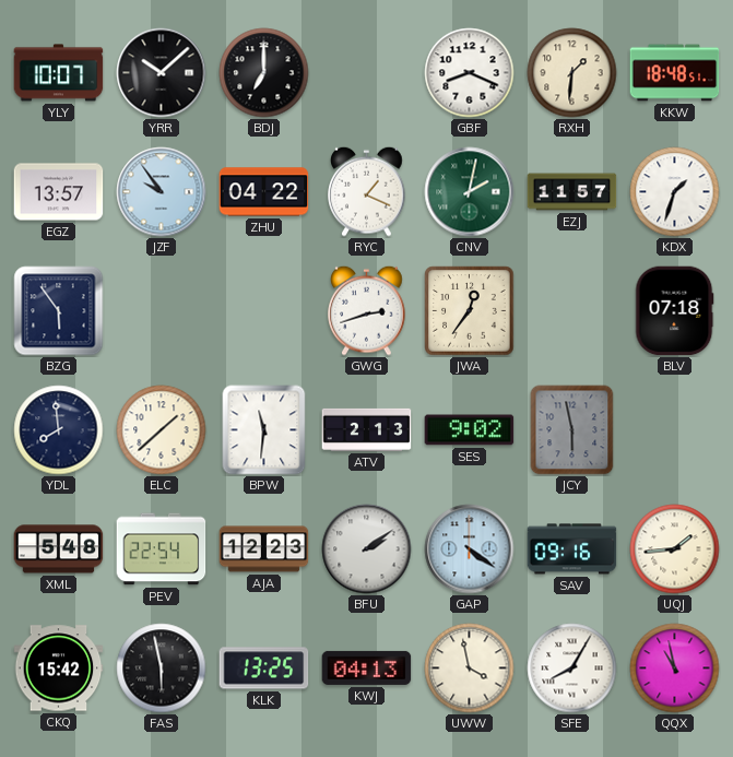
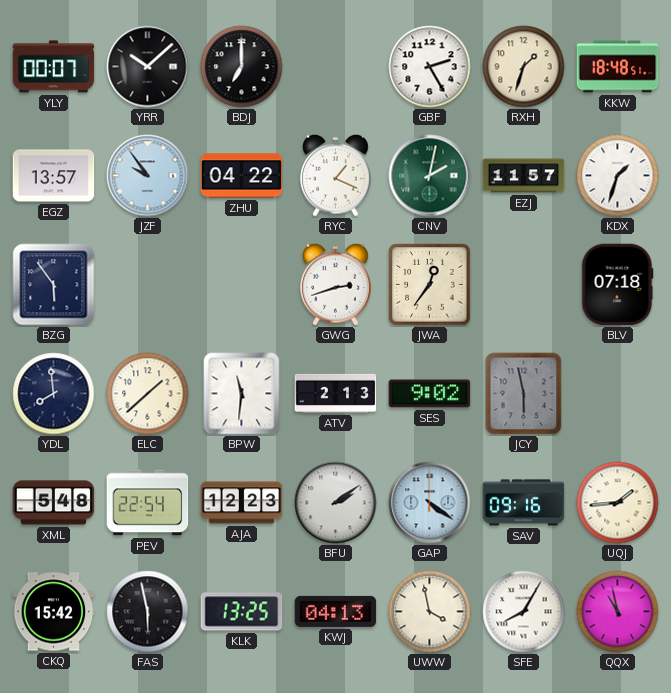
YLY: 10:07 -> 00:07
GBF: 8:19 -> 2:25
RXH: 1:31 -> 1:33
